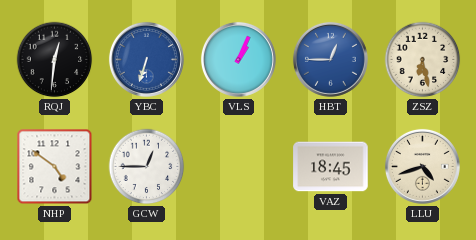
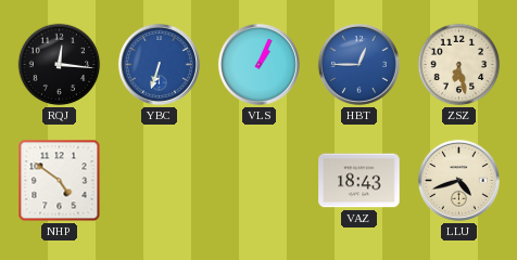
RQJ: 12:31 -> 12:16
GCW: 12:45 -> none
VAZ: 18:45 -> 18:43
